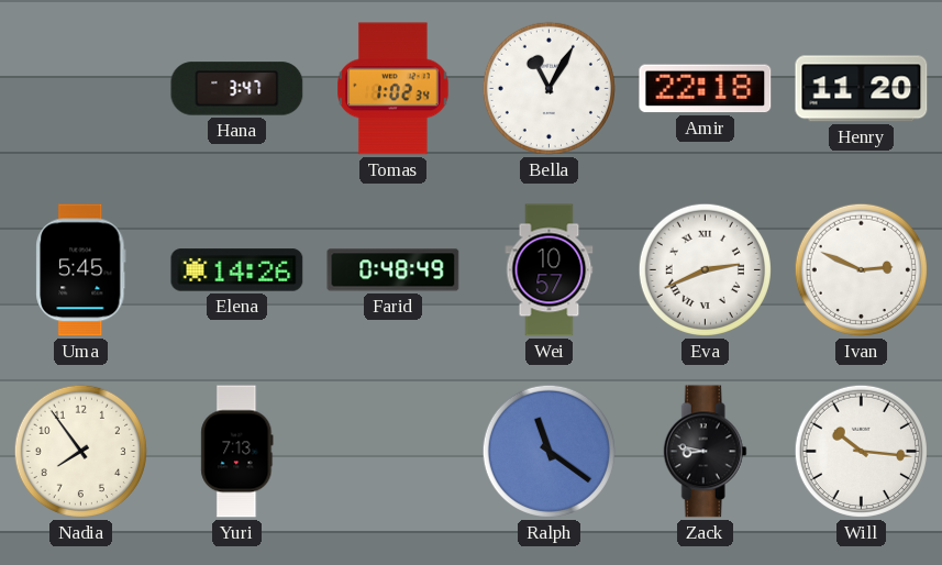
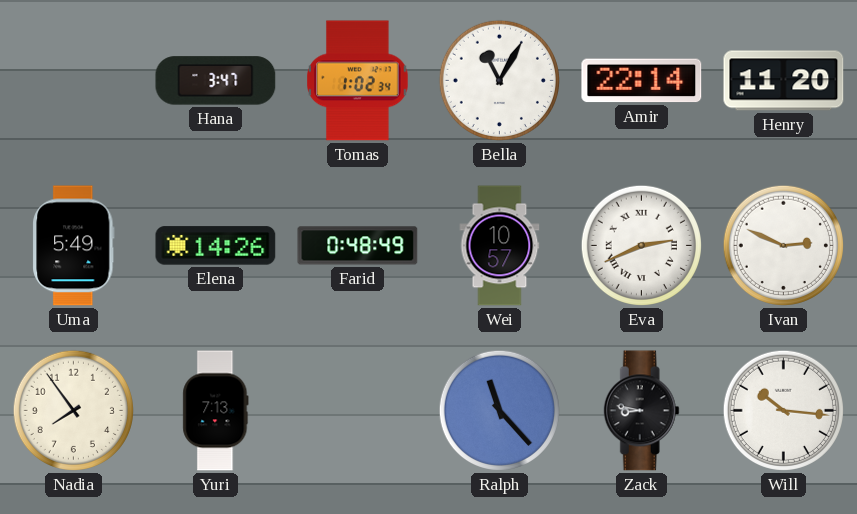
Amir: 22:18 -> 22:14
Uma: 5:45 -> 5:49
Ralph: 11:21 -> 11:23
